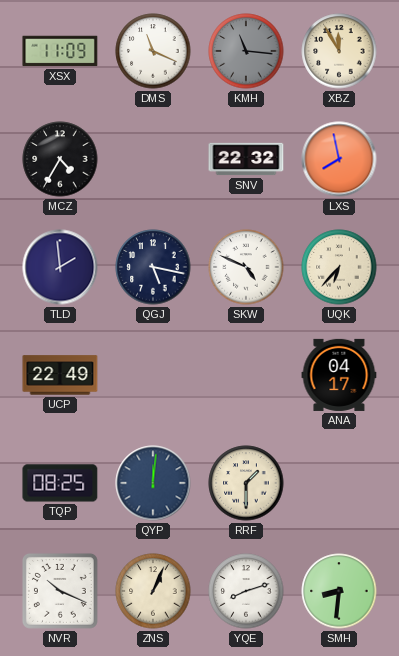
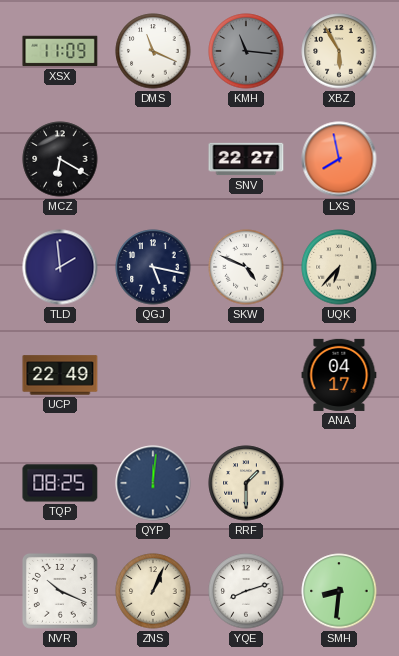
XBZ: 11:55 -> 5:55
MCZ: 4:35 -> 6:20
SNV: 22:32 -> 22:27
